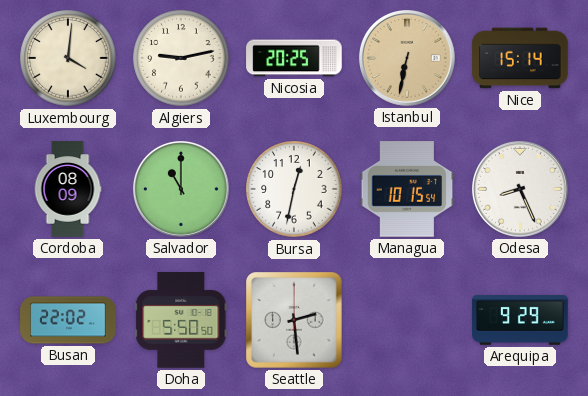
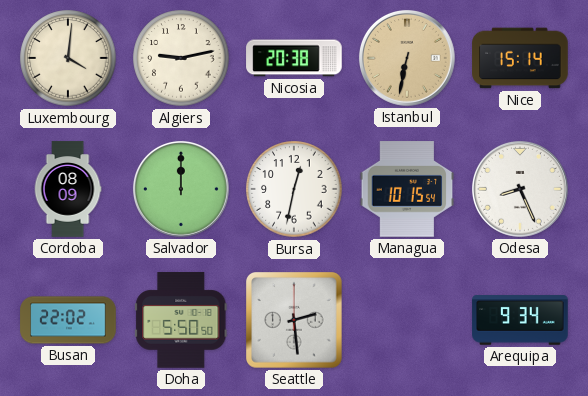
Nicosia: 20:25 -> 20:38
Salvador: 11:00 -> 12:00
Arequipa: 9:29 -> 9:34
